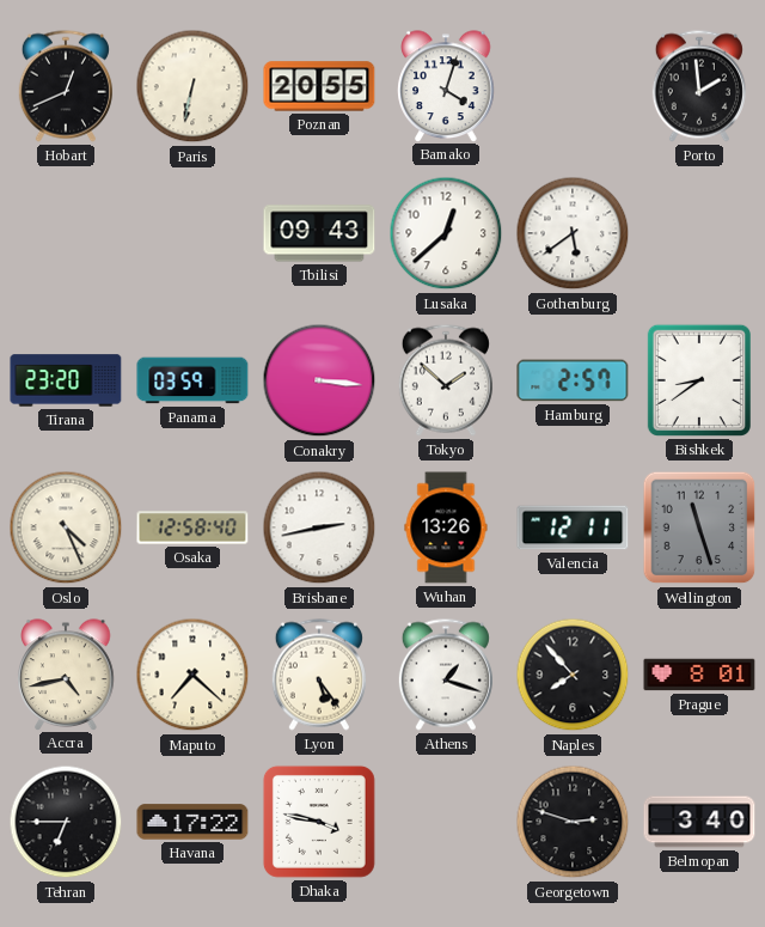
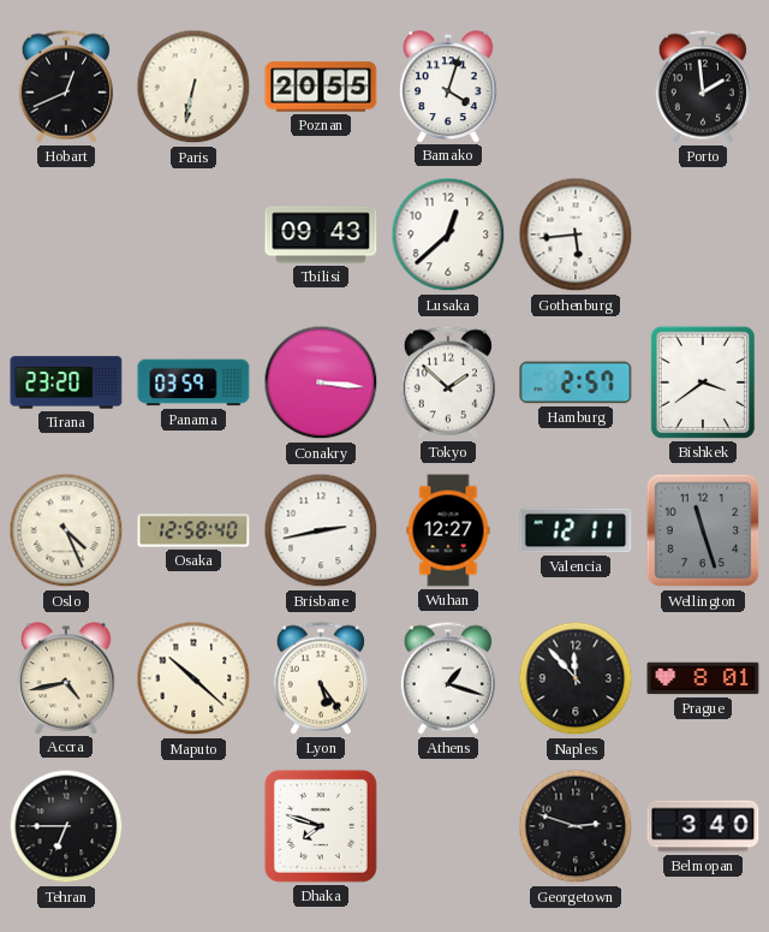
Gothenburg: 5:39 -> 5:44
Bishkek: 8:39 -> 3:39
Wuhan: 13:26 -> 12:27
Maputo: 7:22 -> 10:22
Naples: 7:53 -> 11:53
Havana: 17:22 -> none
Dhaka: 3:47 -> 7:48
